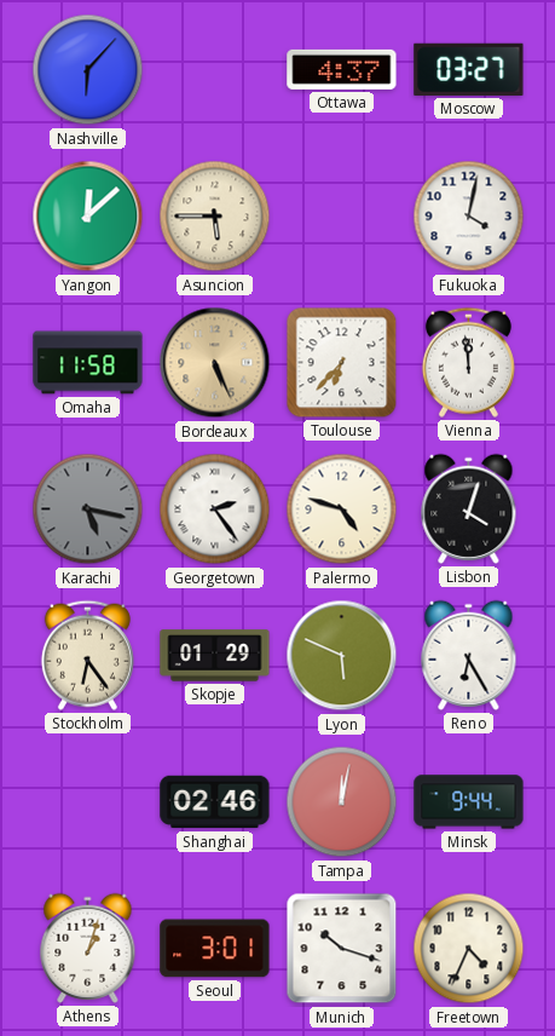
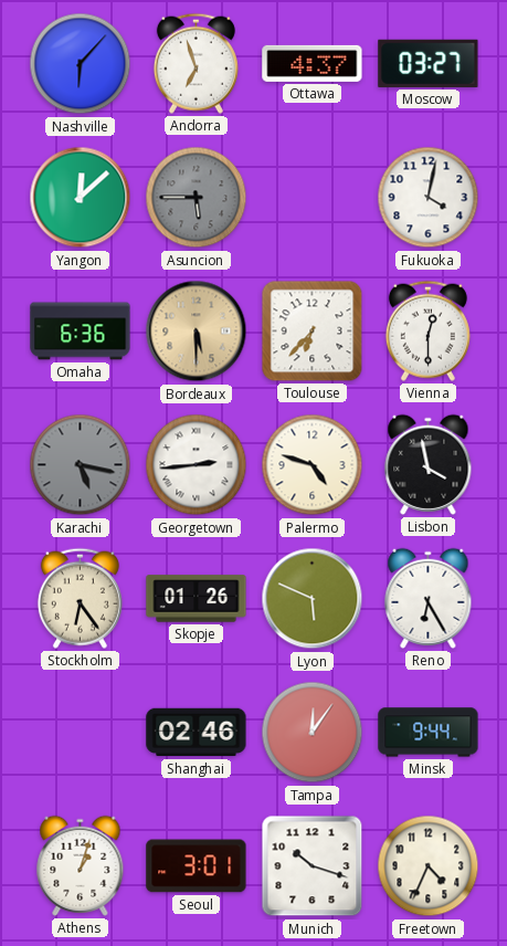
Andorra: none -> 6:57
Asuncion dial: cream -> grey
Omaha: 11:58 -> 6:36
Bordeaux: 5:26 -> 5:30
Vienna: 11:59 -> 12:30
Georgetown: 2:24 -> 2:44
Lisbon: 4:03 -> 3:58
Skopje: 01:29 -> 01:26
Tampa: 12:02 -> 12:06
